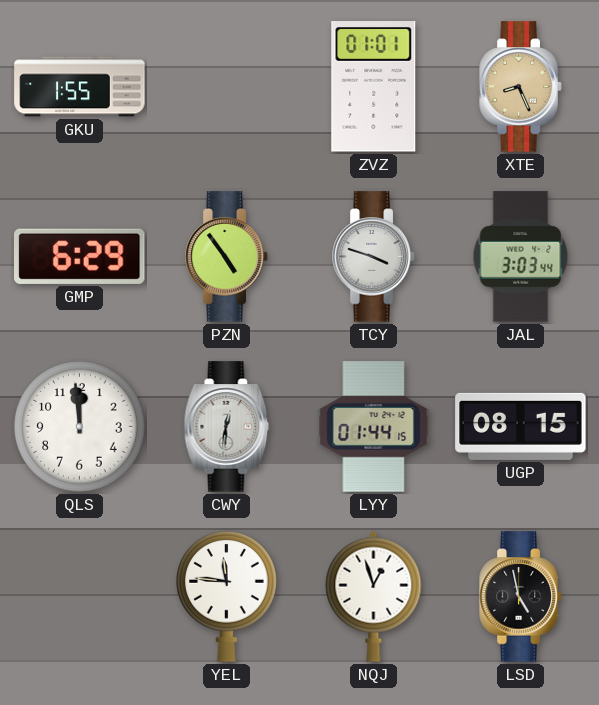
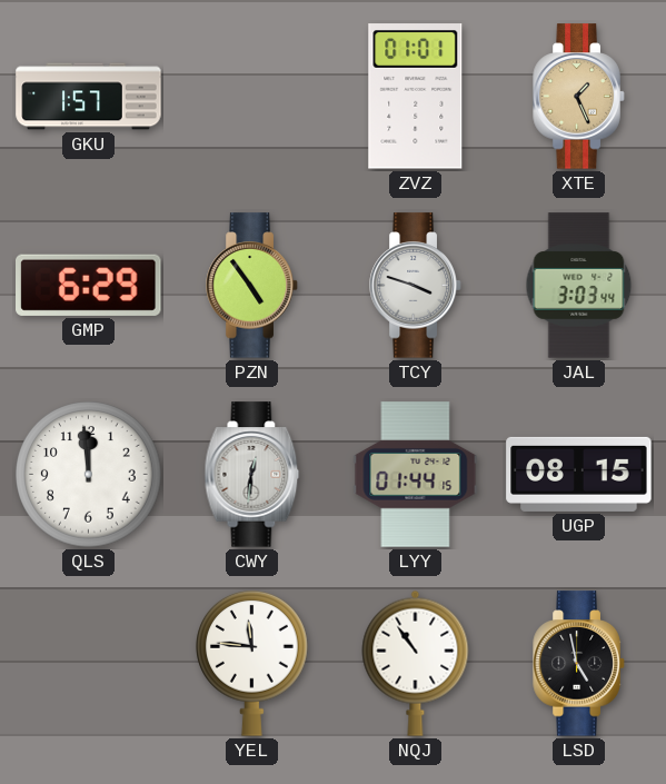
GKU: 1:55 -> 1:57
XTE: 8:26 -> 1:26
NQJ: 12:57 -> 10:54
